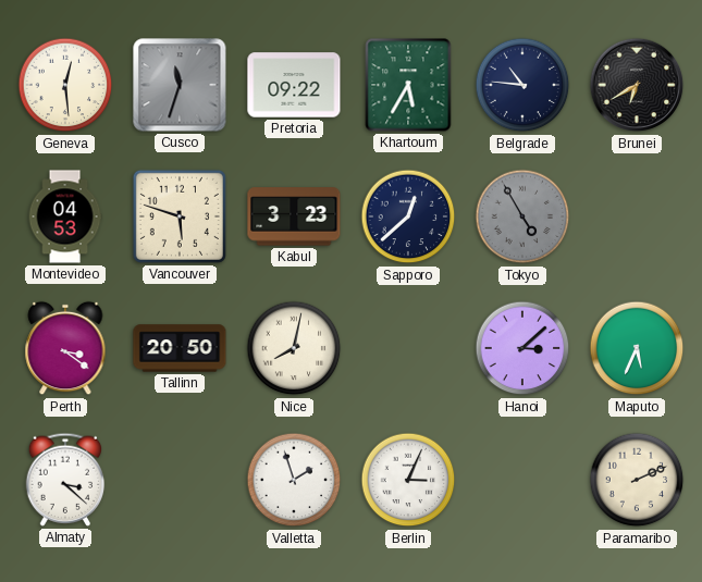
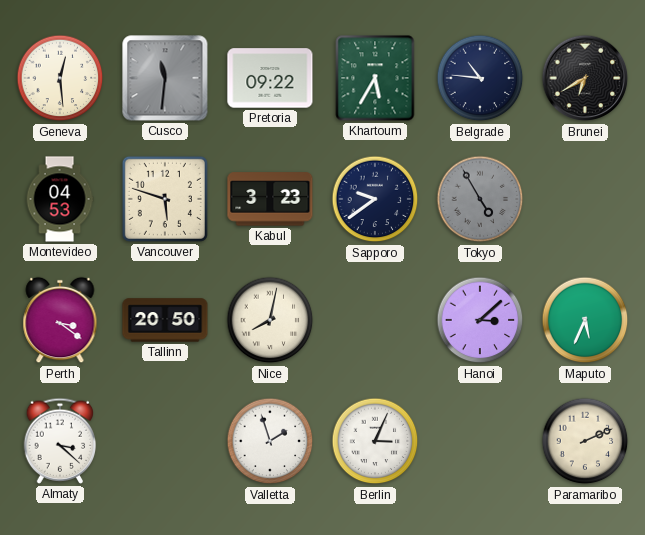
Cusco: 11:33 -> 11:31
Sapporo: 12:38 -> 9:39
